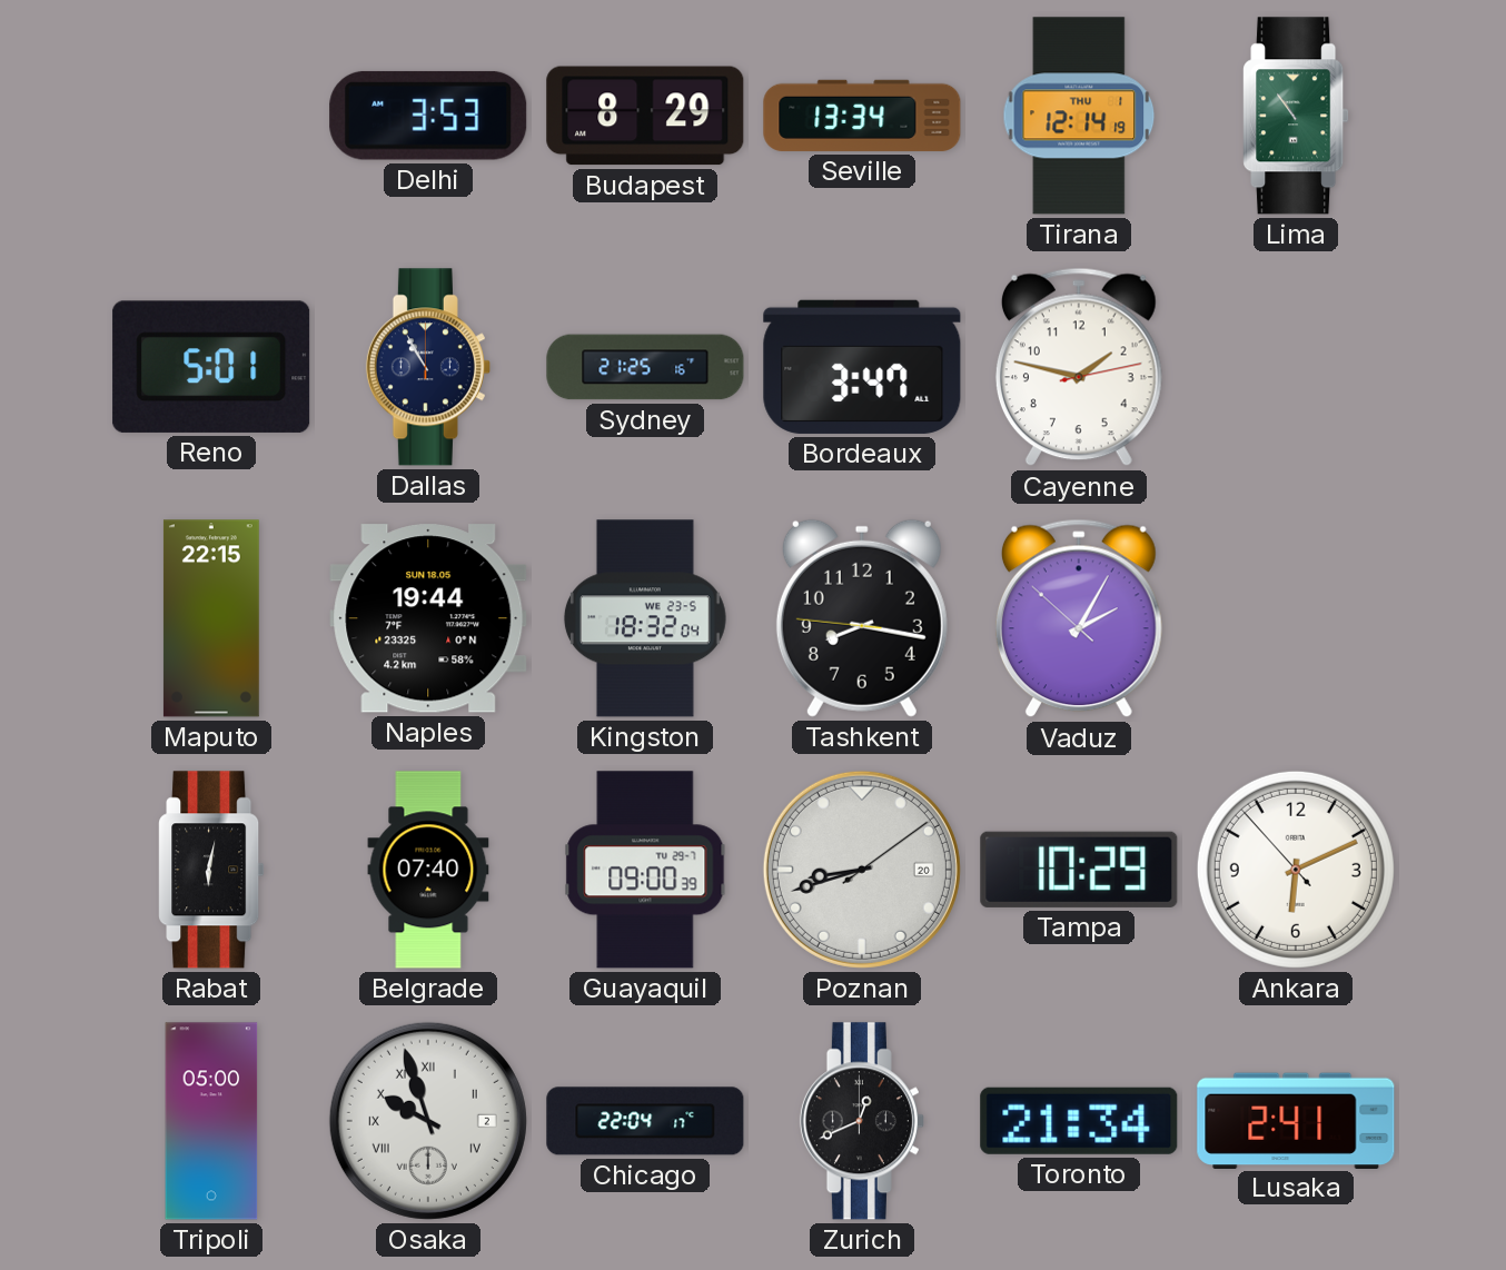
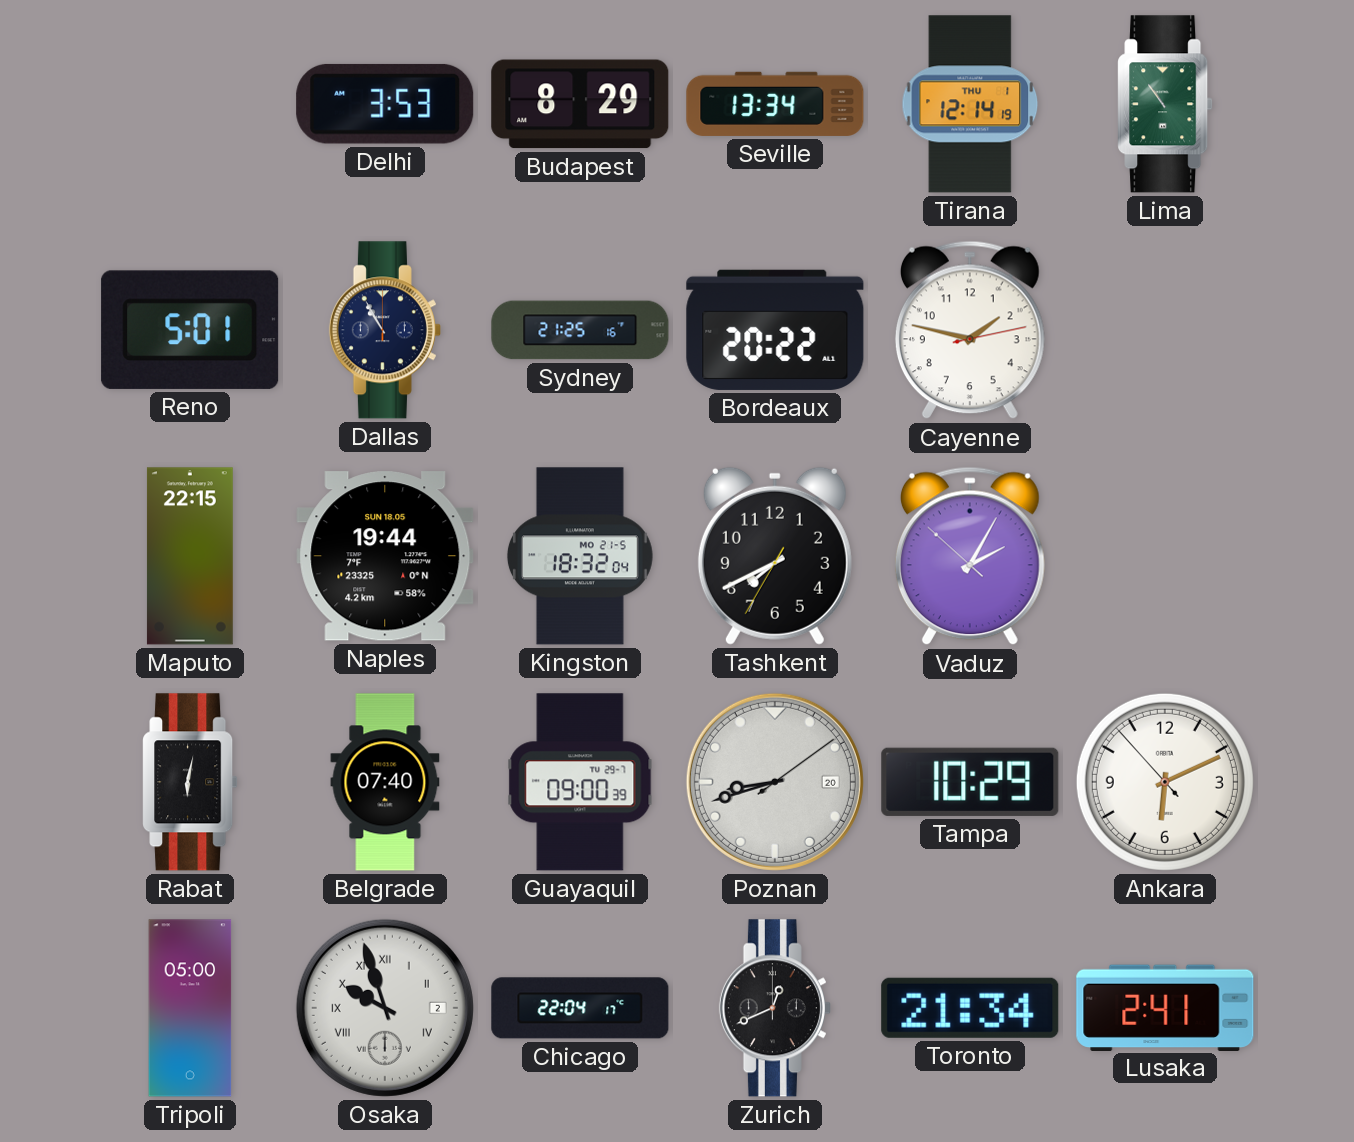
Bordeaux: 3:47 -> 20:22
Kingston date: WE 23-5 -> MO 21-5
Tashkent: 8:16 -> 7:40
